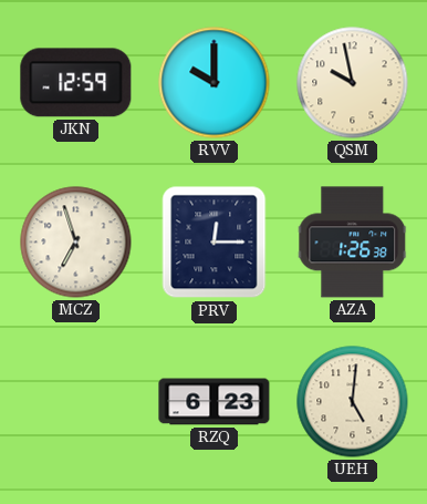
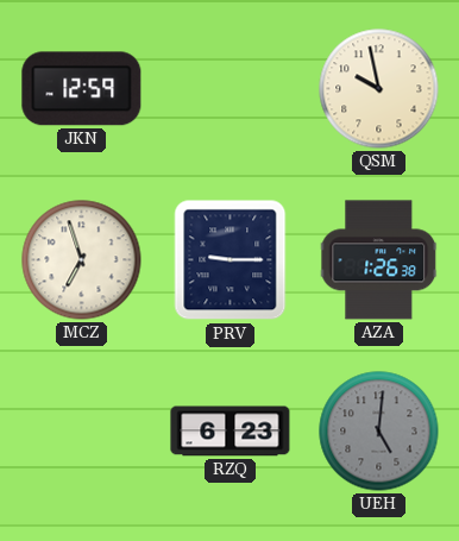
RVV: 10:00 -> none
PRV: 12:15 -> 9:15
UEH dial: cream -> grey
